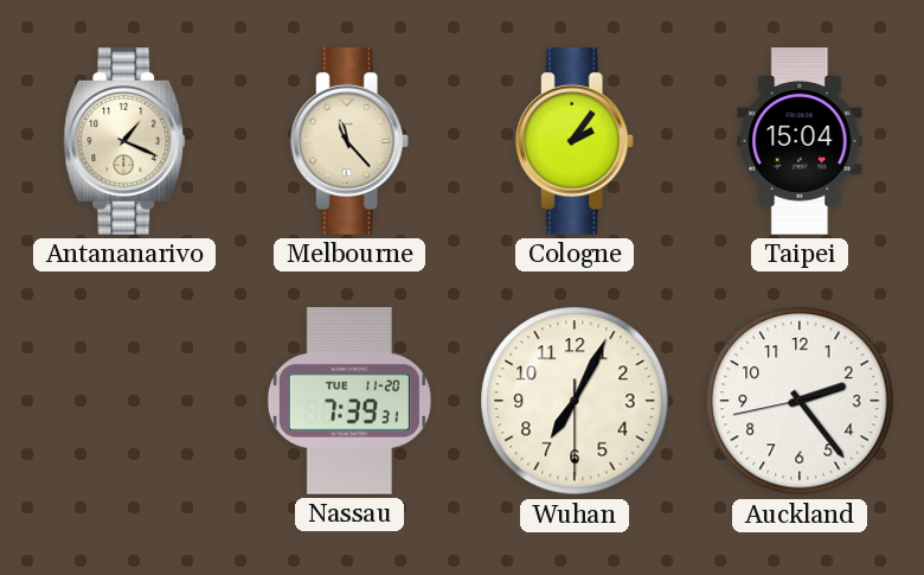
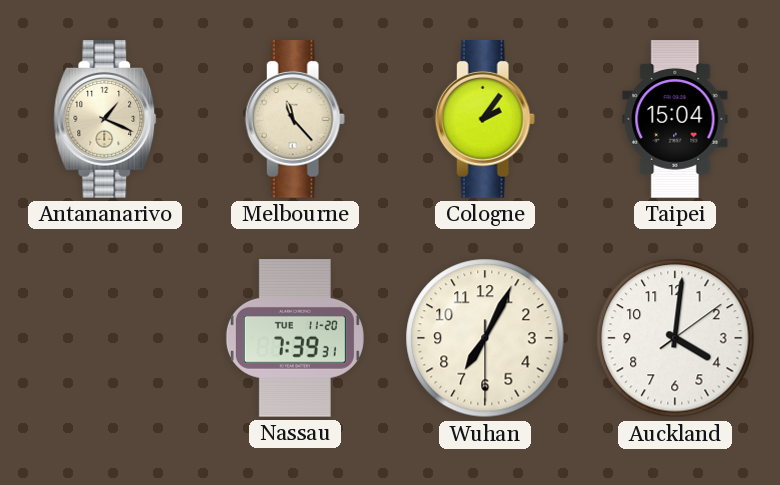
Auckland: 2:23 -> 4:01
